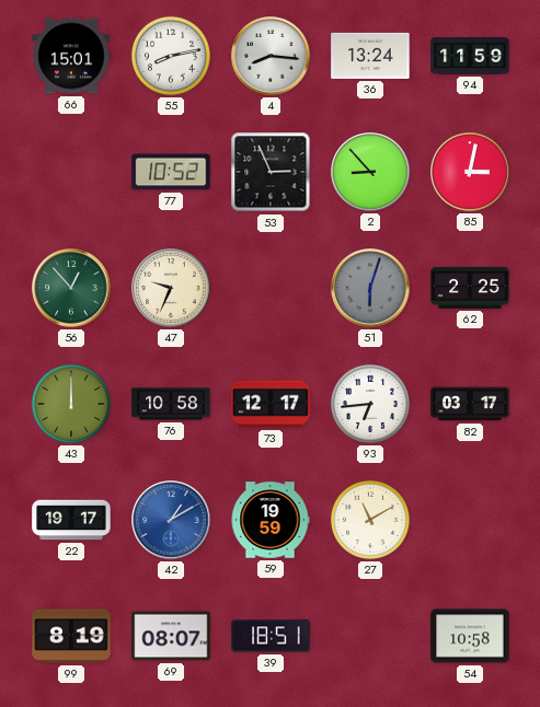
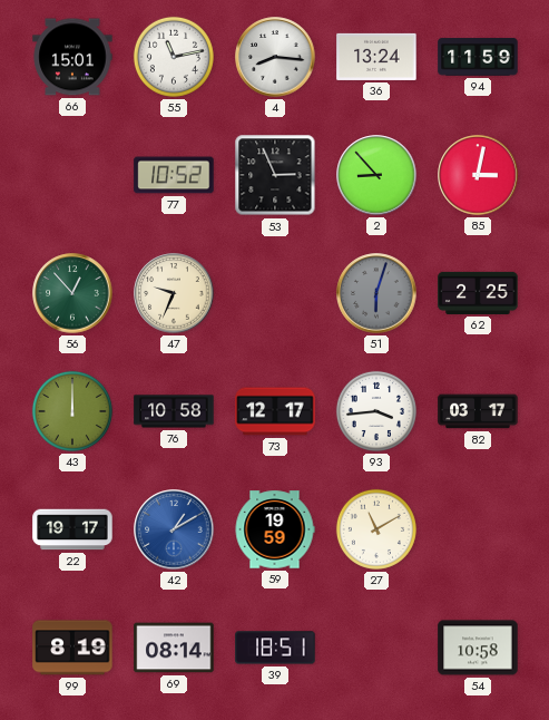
55: 8:13 -> 11:13
93: 6:44 -> 3:44
69: 08:07 -> 08:14
